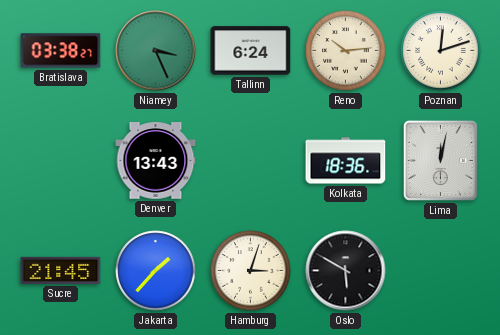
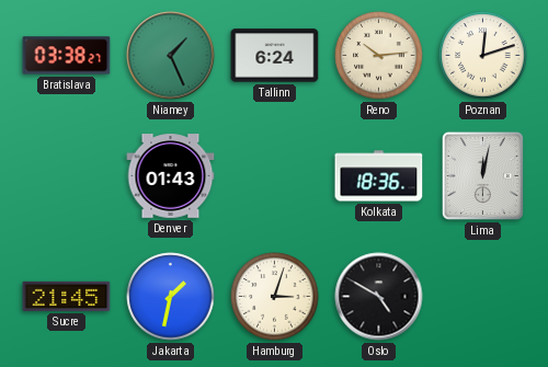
Niamey: 3:26 -> 1:26
Denver: 13:43 -> 01:43
Jakarta: 1:37 -> 1:32
Oslo: 5:50 -> 4:50
